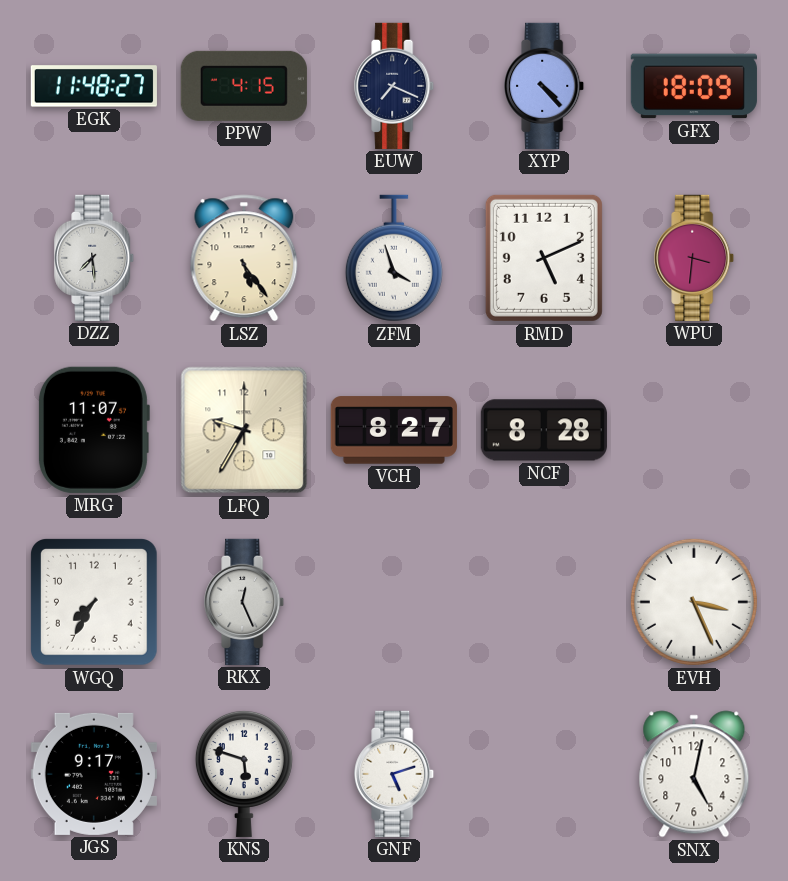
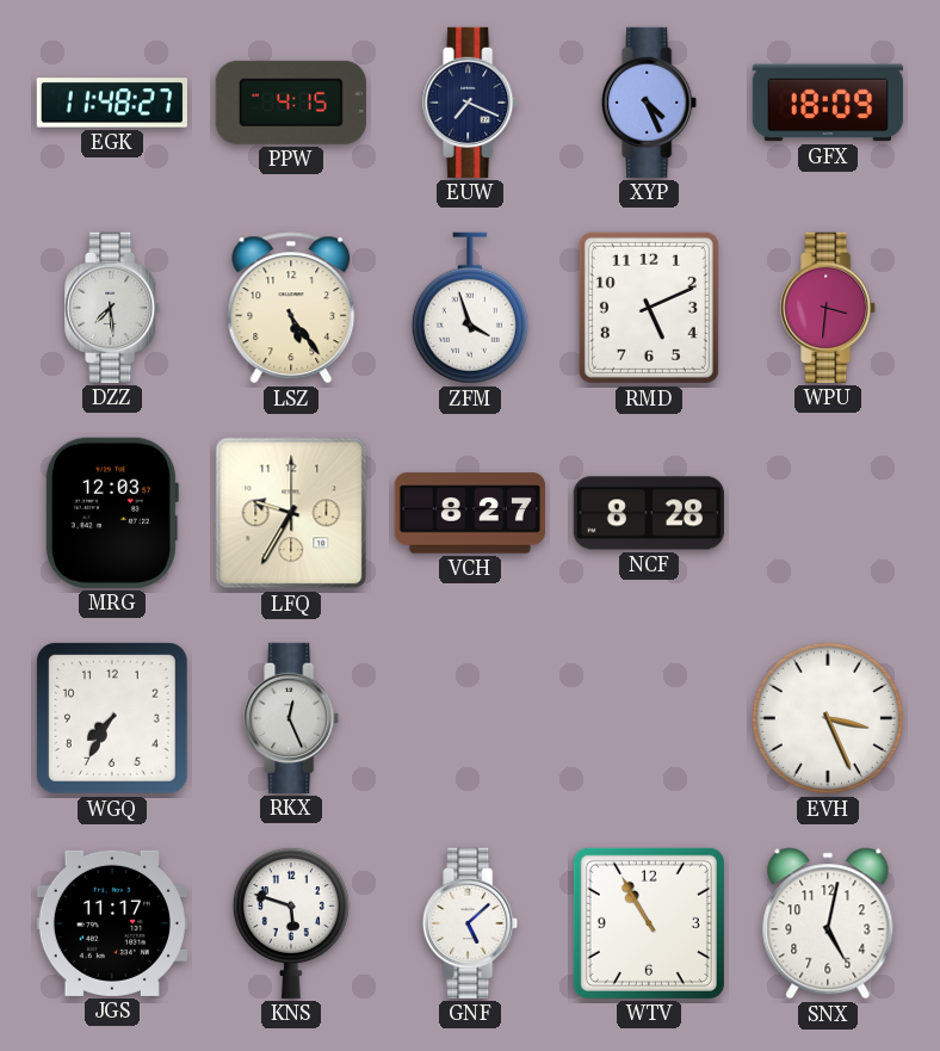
XYP: 4:23 -> 4:26
MRG: 11:07 -> 12:03
JGS: 9:17 -> 11:17
GNF: 5:12 -> 5:08
WTV: none -> 10:55
